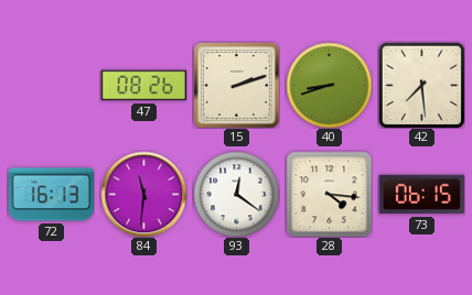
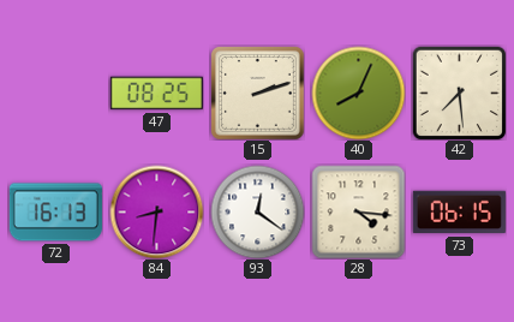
47: 08:26 -> 08:25
40: 8:42 -> 8:04
84: 11:31 -> 8:31
